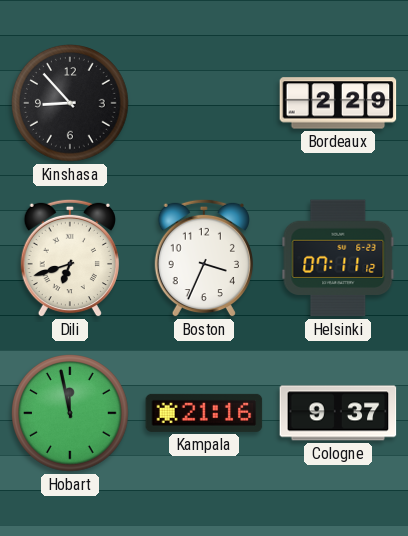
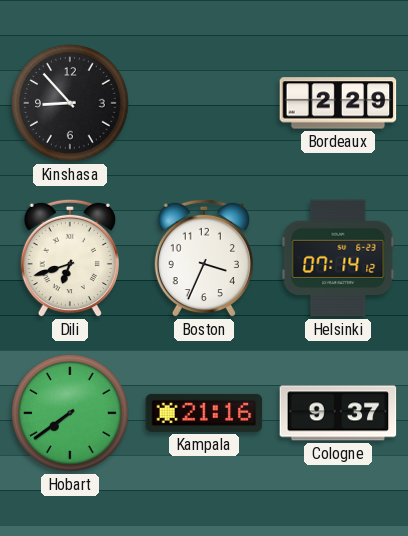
Helsinki: 07:11 -> 07:14
Hobart: 11:58 -> 7:39
